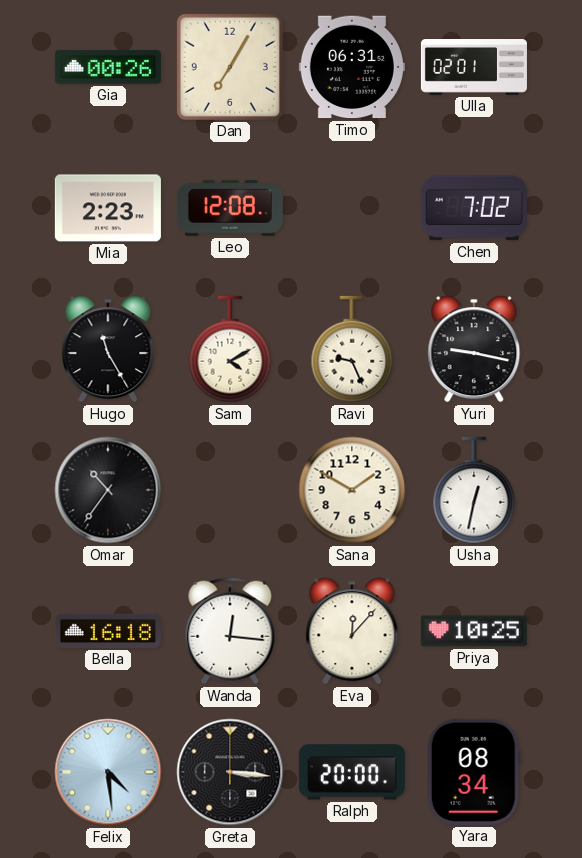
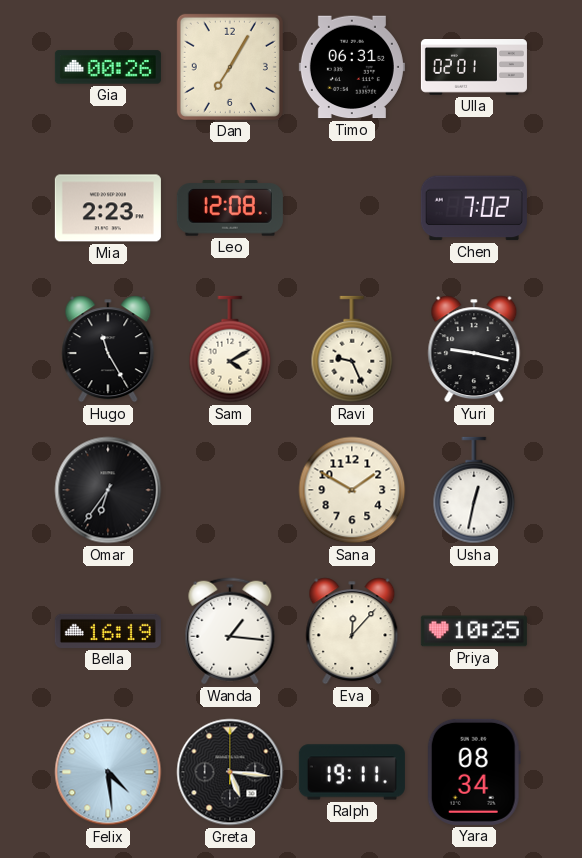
Omar: 10:36 -> 6:36
Bella: 16:18 -> 16:19
Wanda: 12:16 -> 1:16
Greta: 3:16 -> 5:16
Ralph: 20:00 -> 19:11
